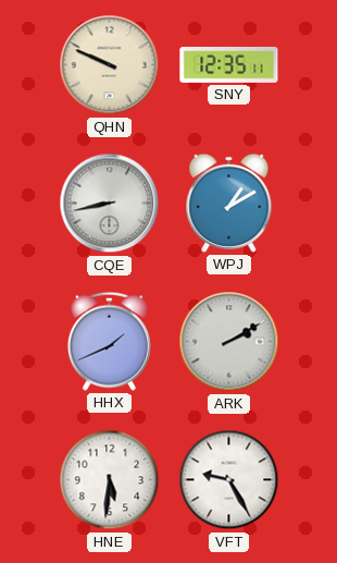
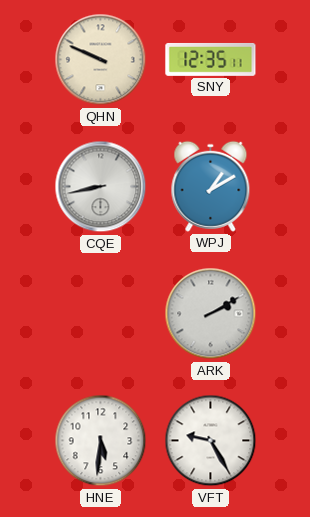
HHX: 1:41 -> none
